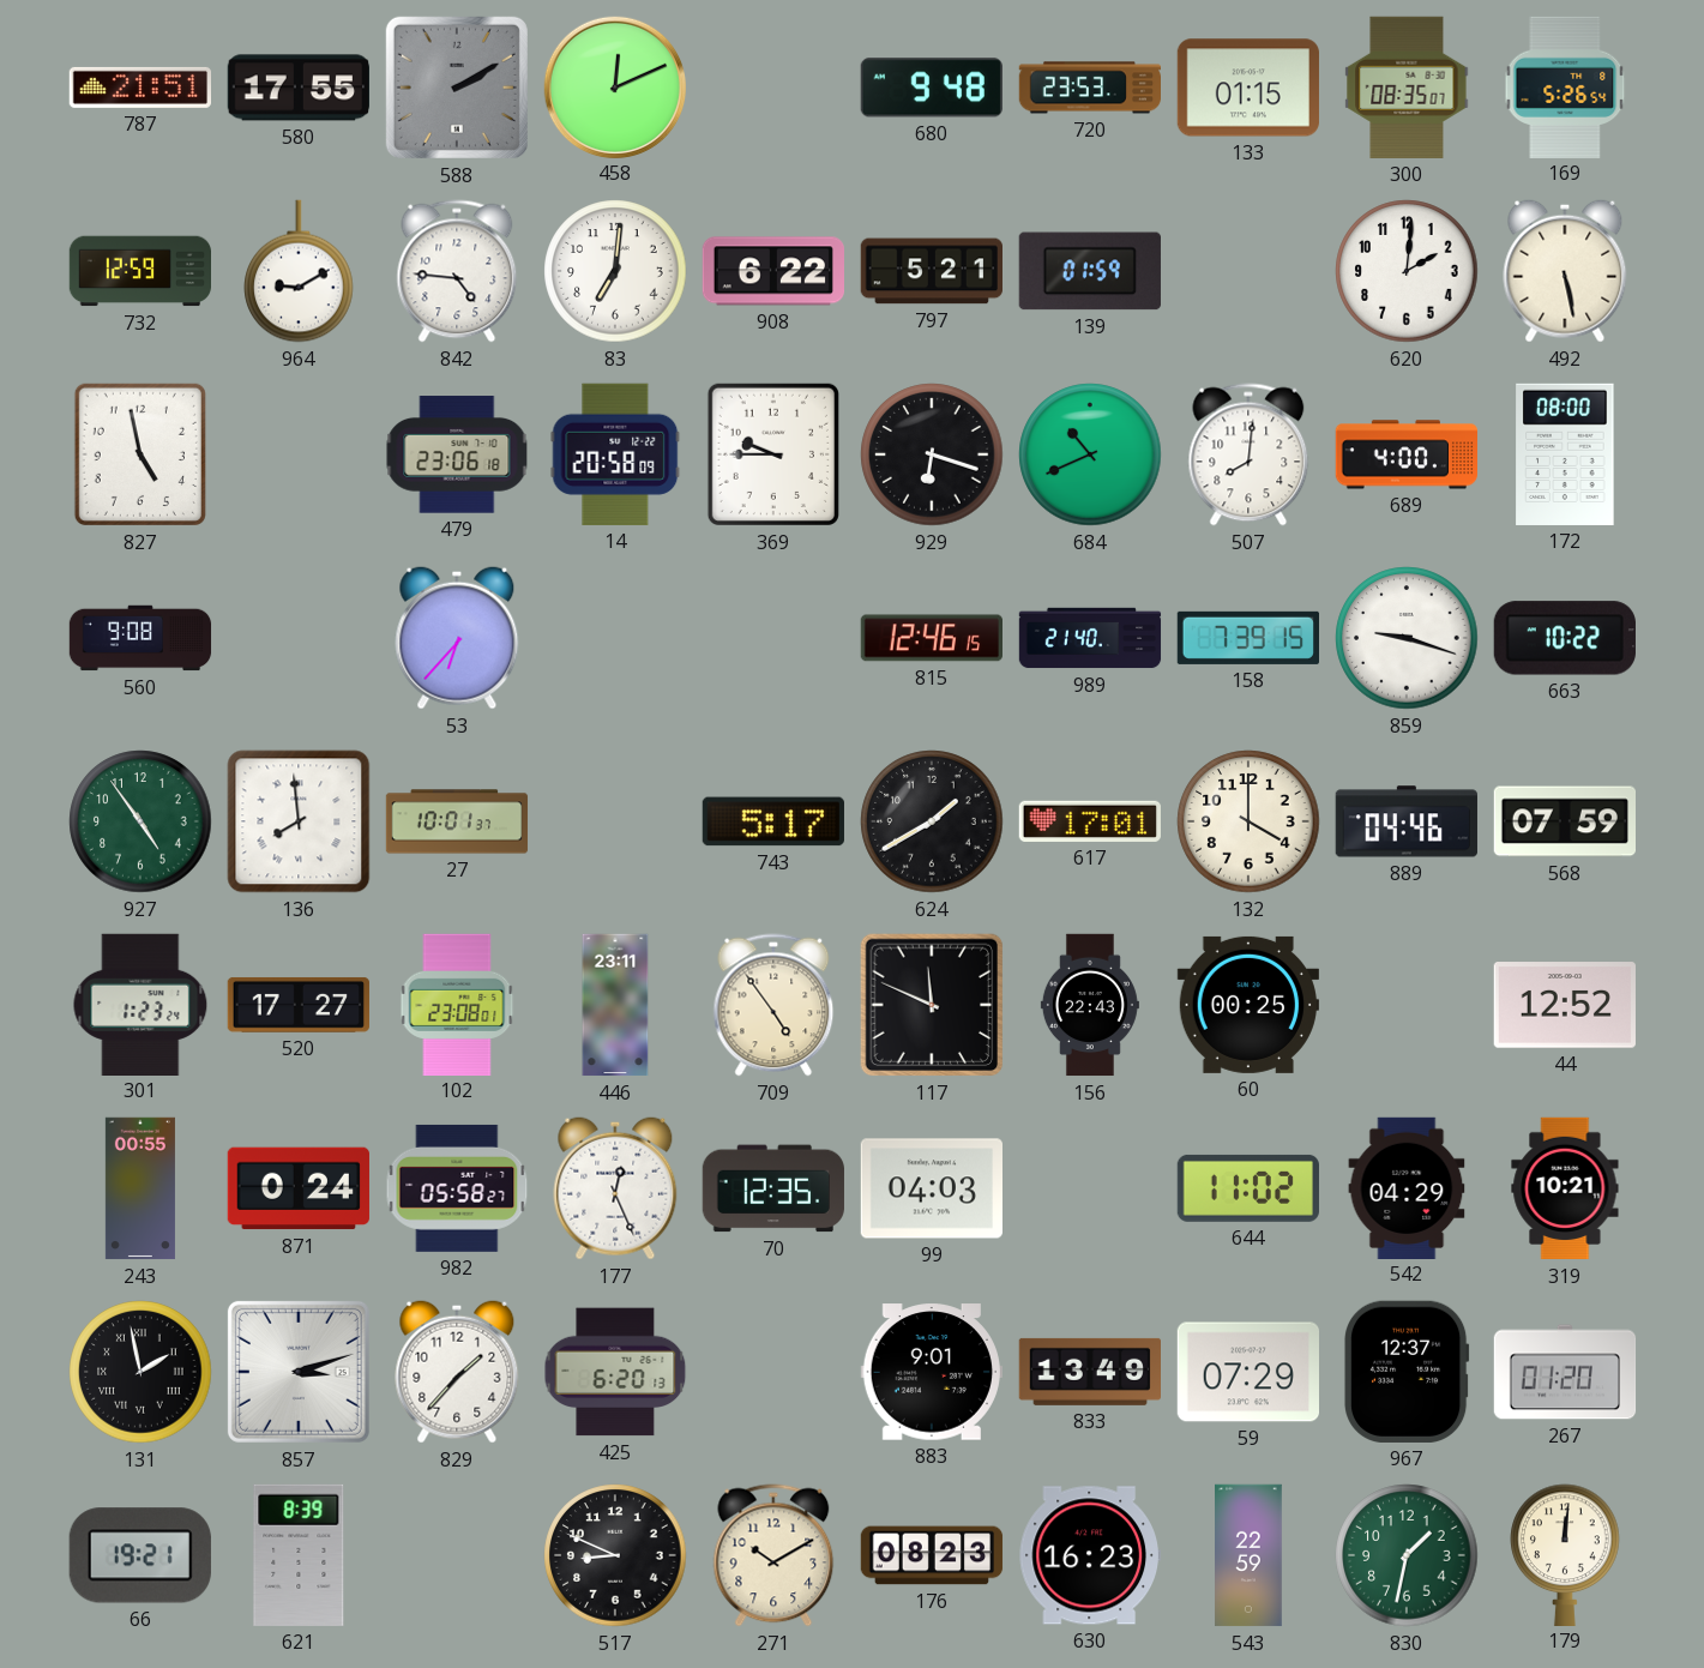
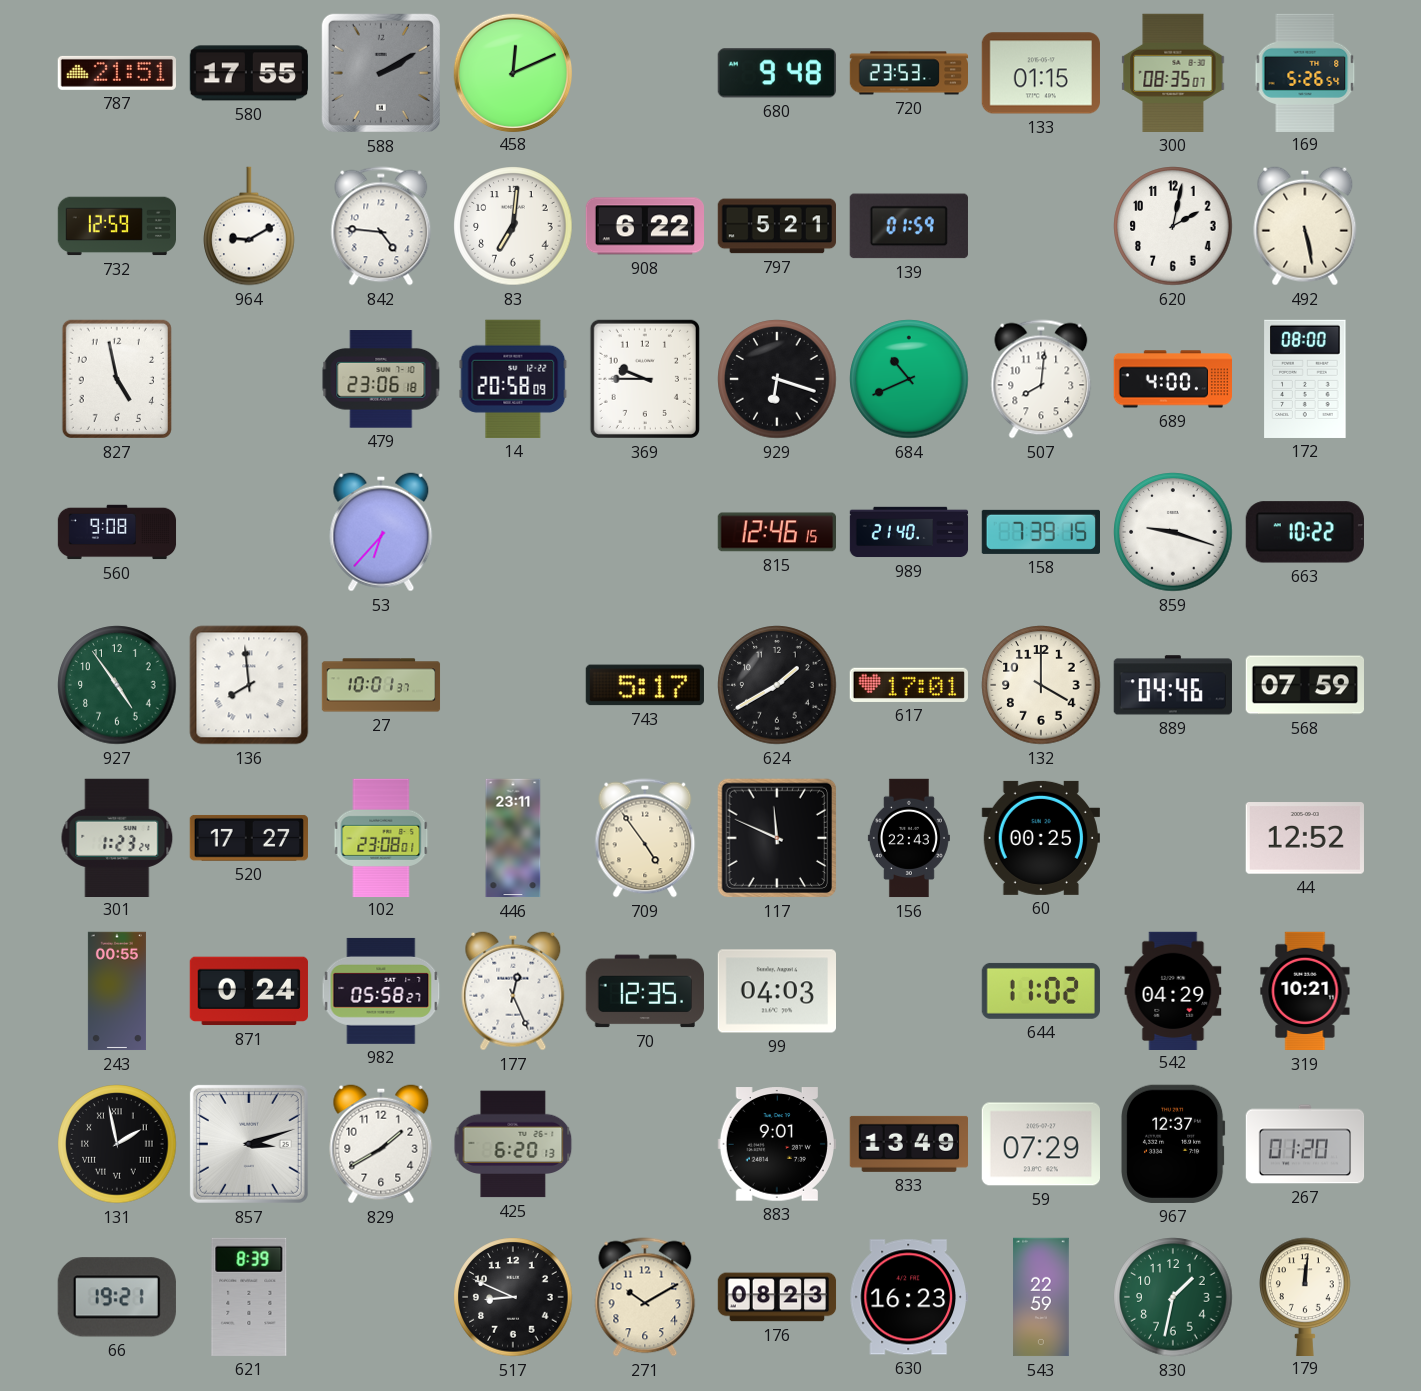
620: 2:01 -> 2:02
829: 1:37 -> 1:40
